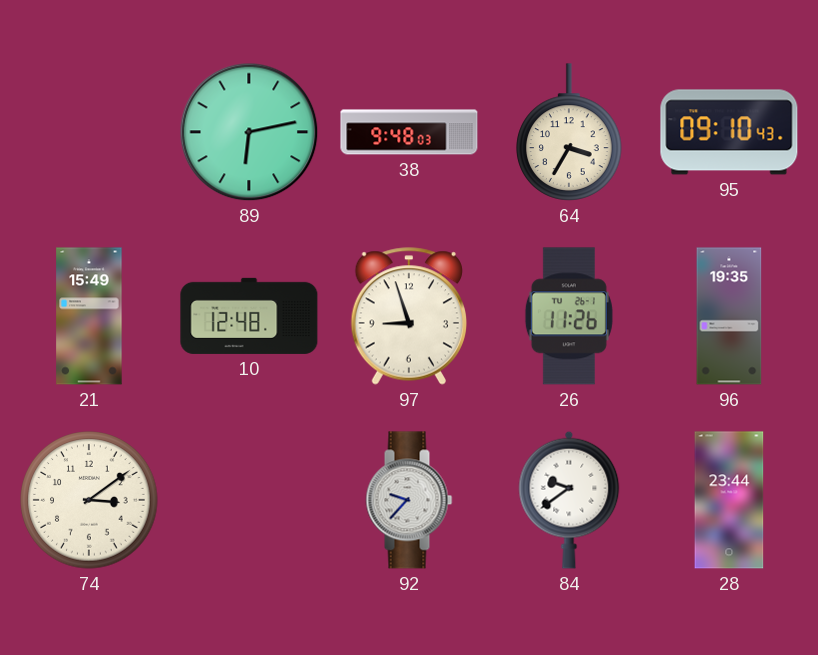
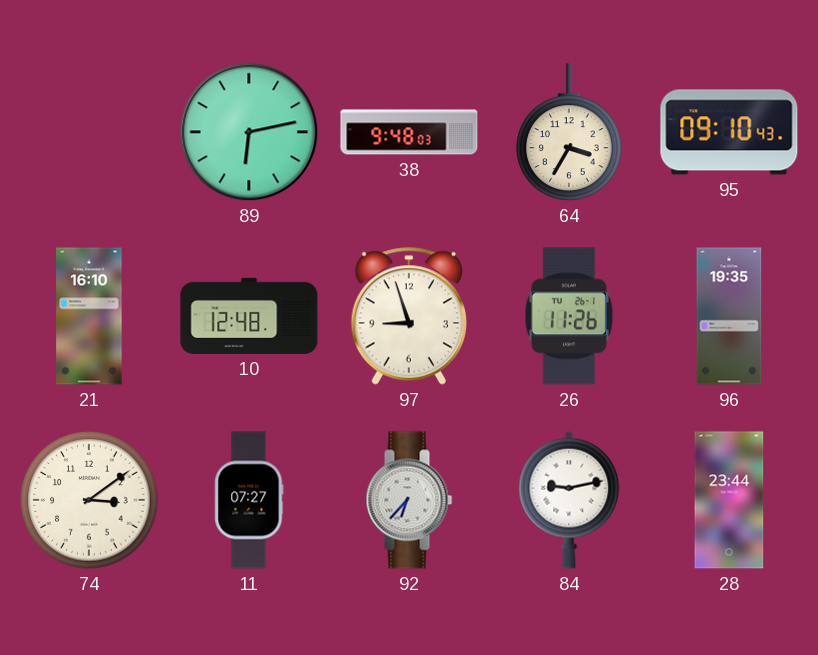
21: 15:49 -> 16:10
11: none -> 07:27
92: 9:37 -> 6:37
84: 9:39 -> 9:13
